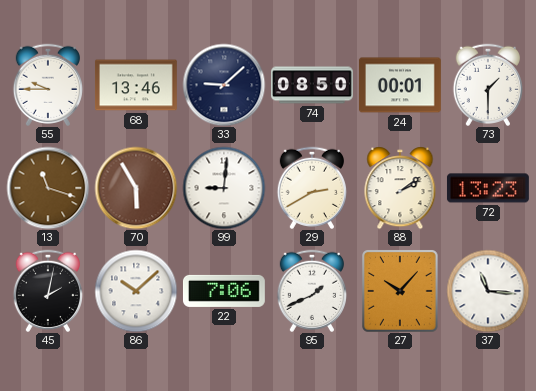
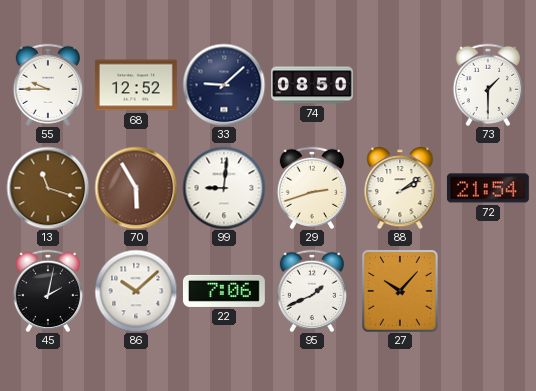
68: 13:46 -> 12:52
24: 00:01 -> none
29: 2:40 -> 2:42
72: 13:23 -> 21:54
37: 11:16 -> none
